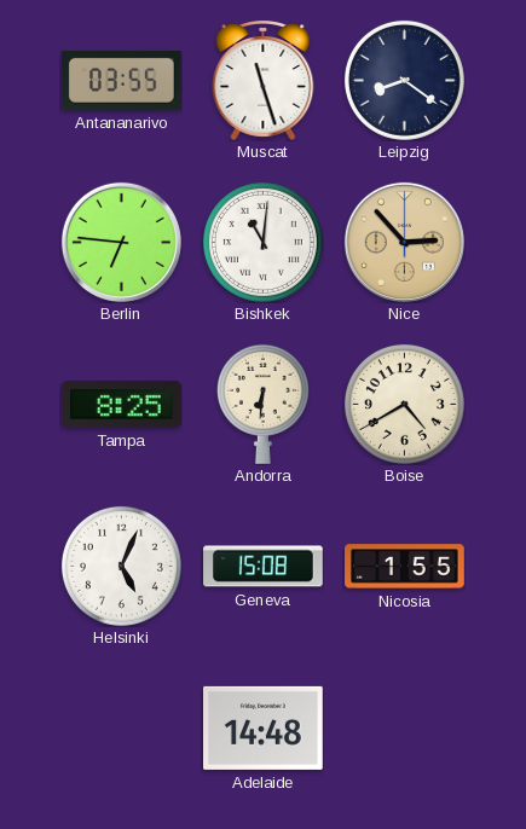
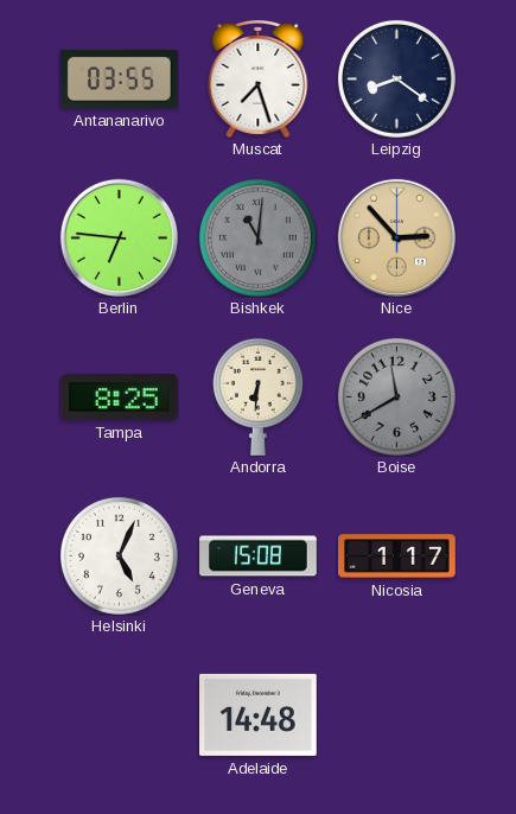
Muscat: 11:27 -> 7:27
Bishkek dial: white -> grey
Boise: 4:40 -> 11:40
Boise dial: cream -> grey
Nicosia: 1:55 -> 1:17
